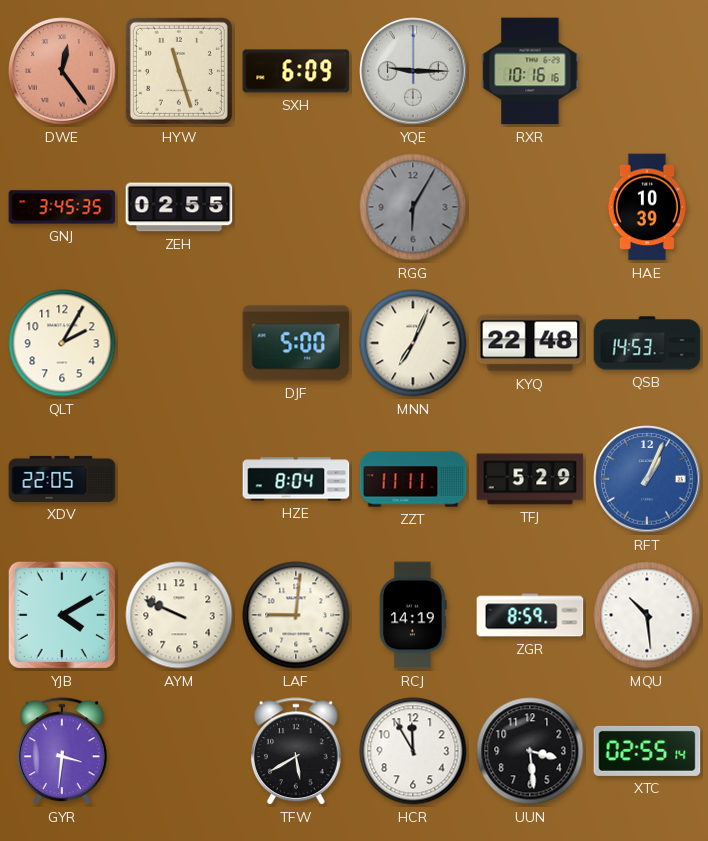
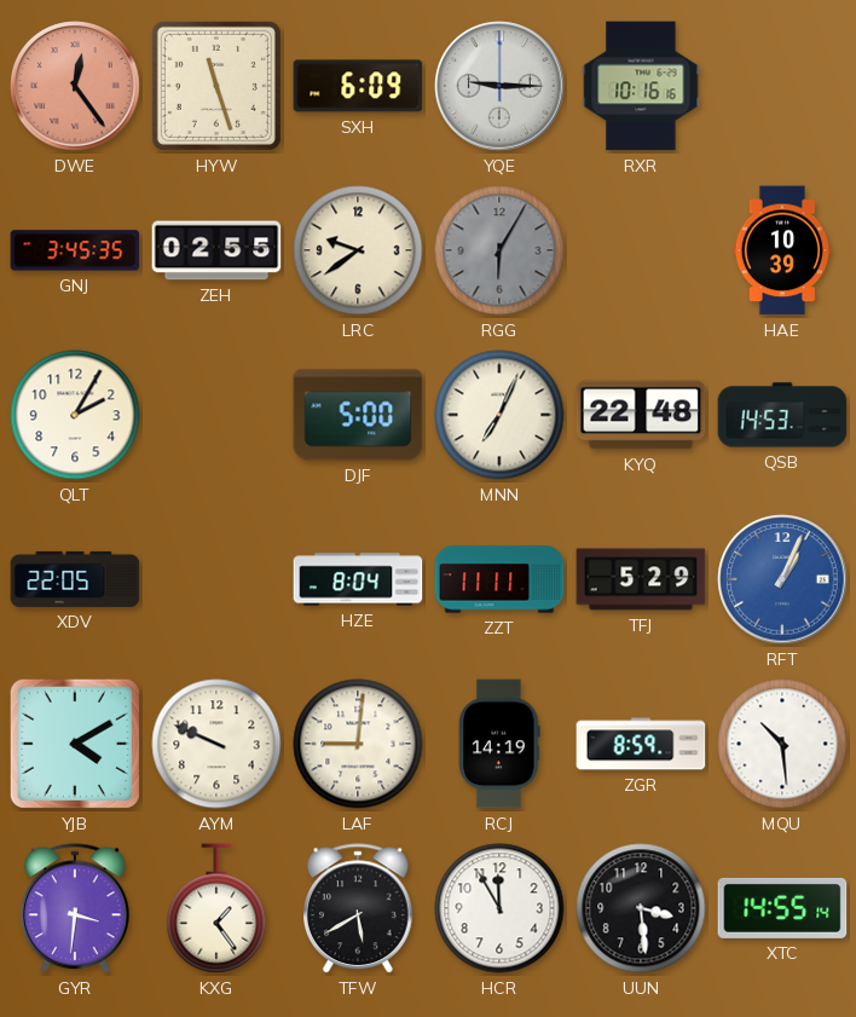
LRC: none -> 9:39
KXG: none -> 1:24
XTC: 02:55 -> 14:55
